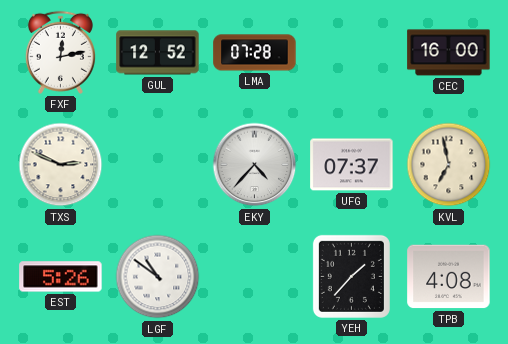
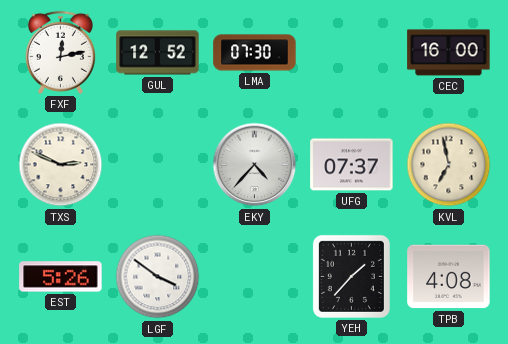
LMA: 07:28 -> 07:30
LGF: 10:51 -> 3:51
